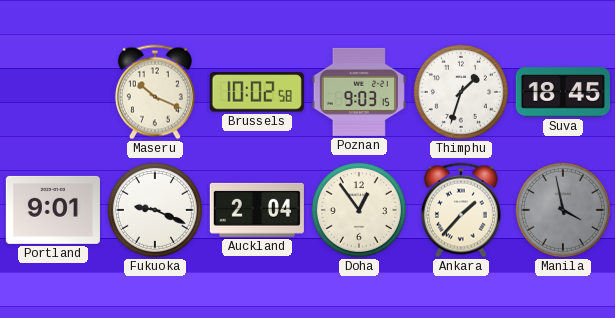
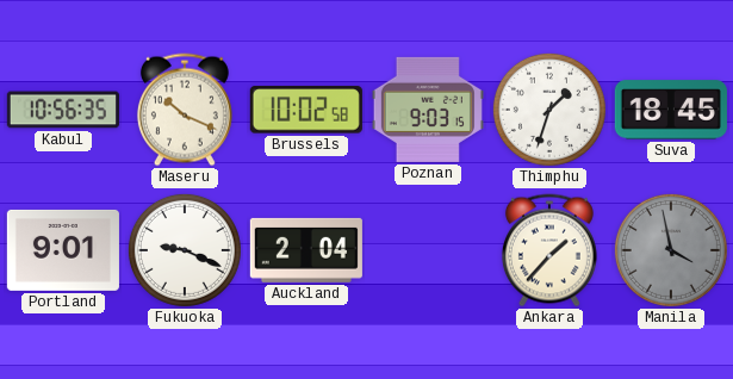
Kabul: none -> 10:56
Doha: 12:54 -> none
